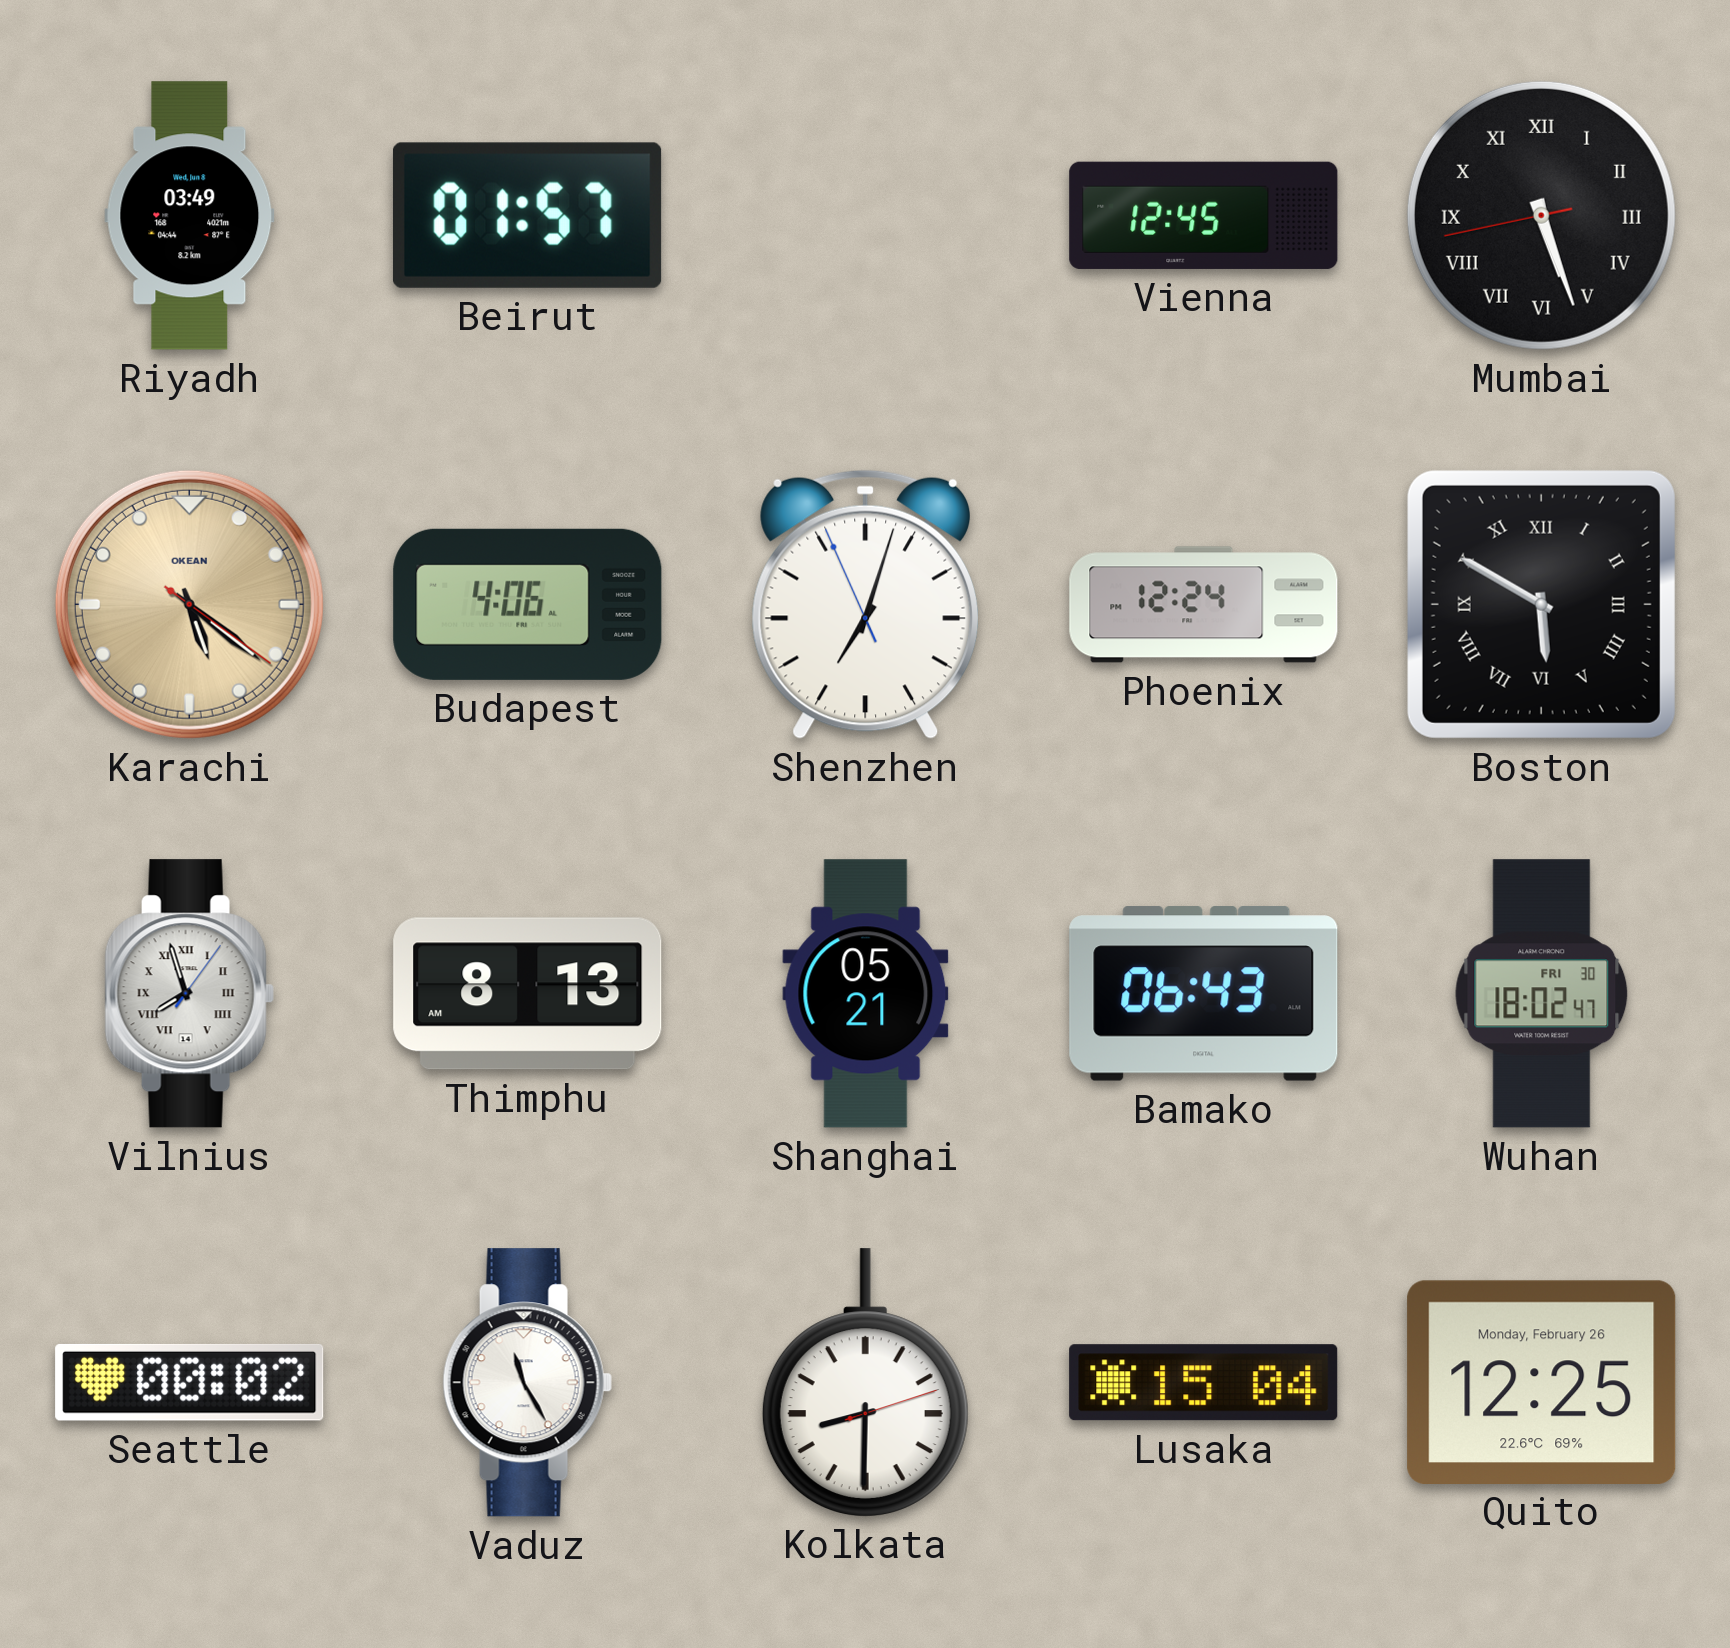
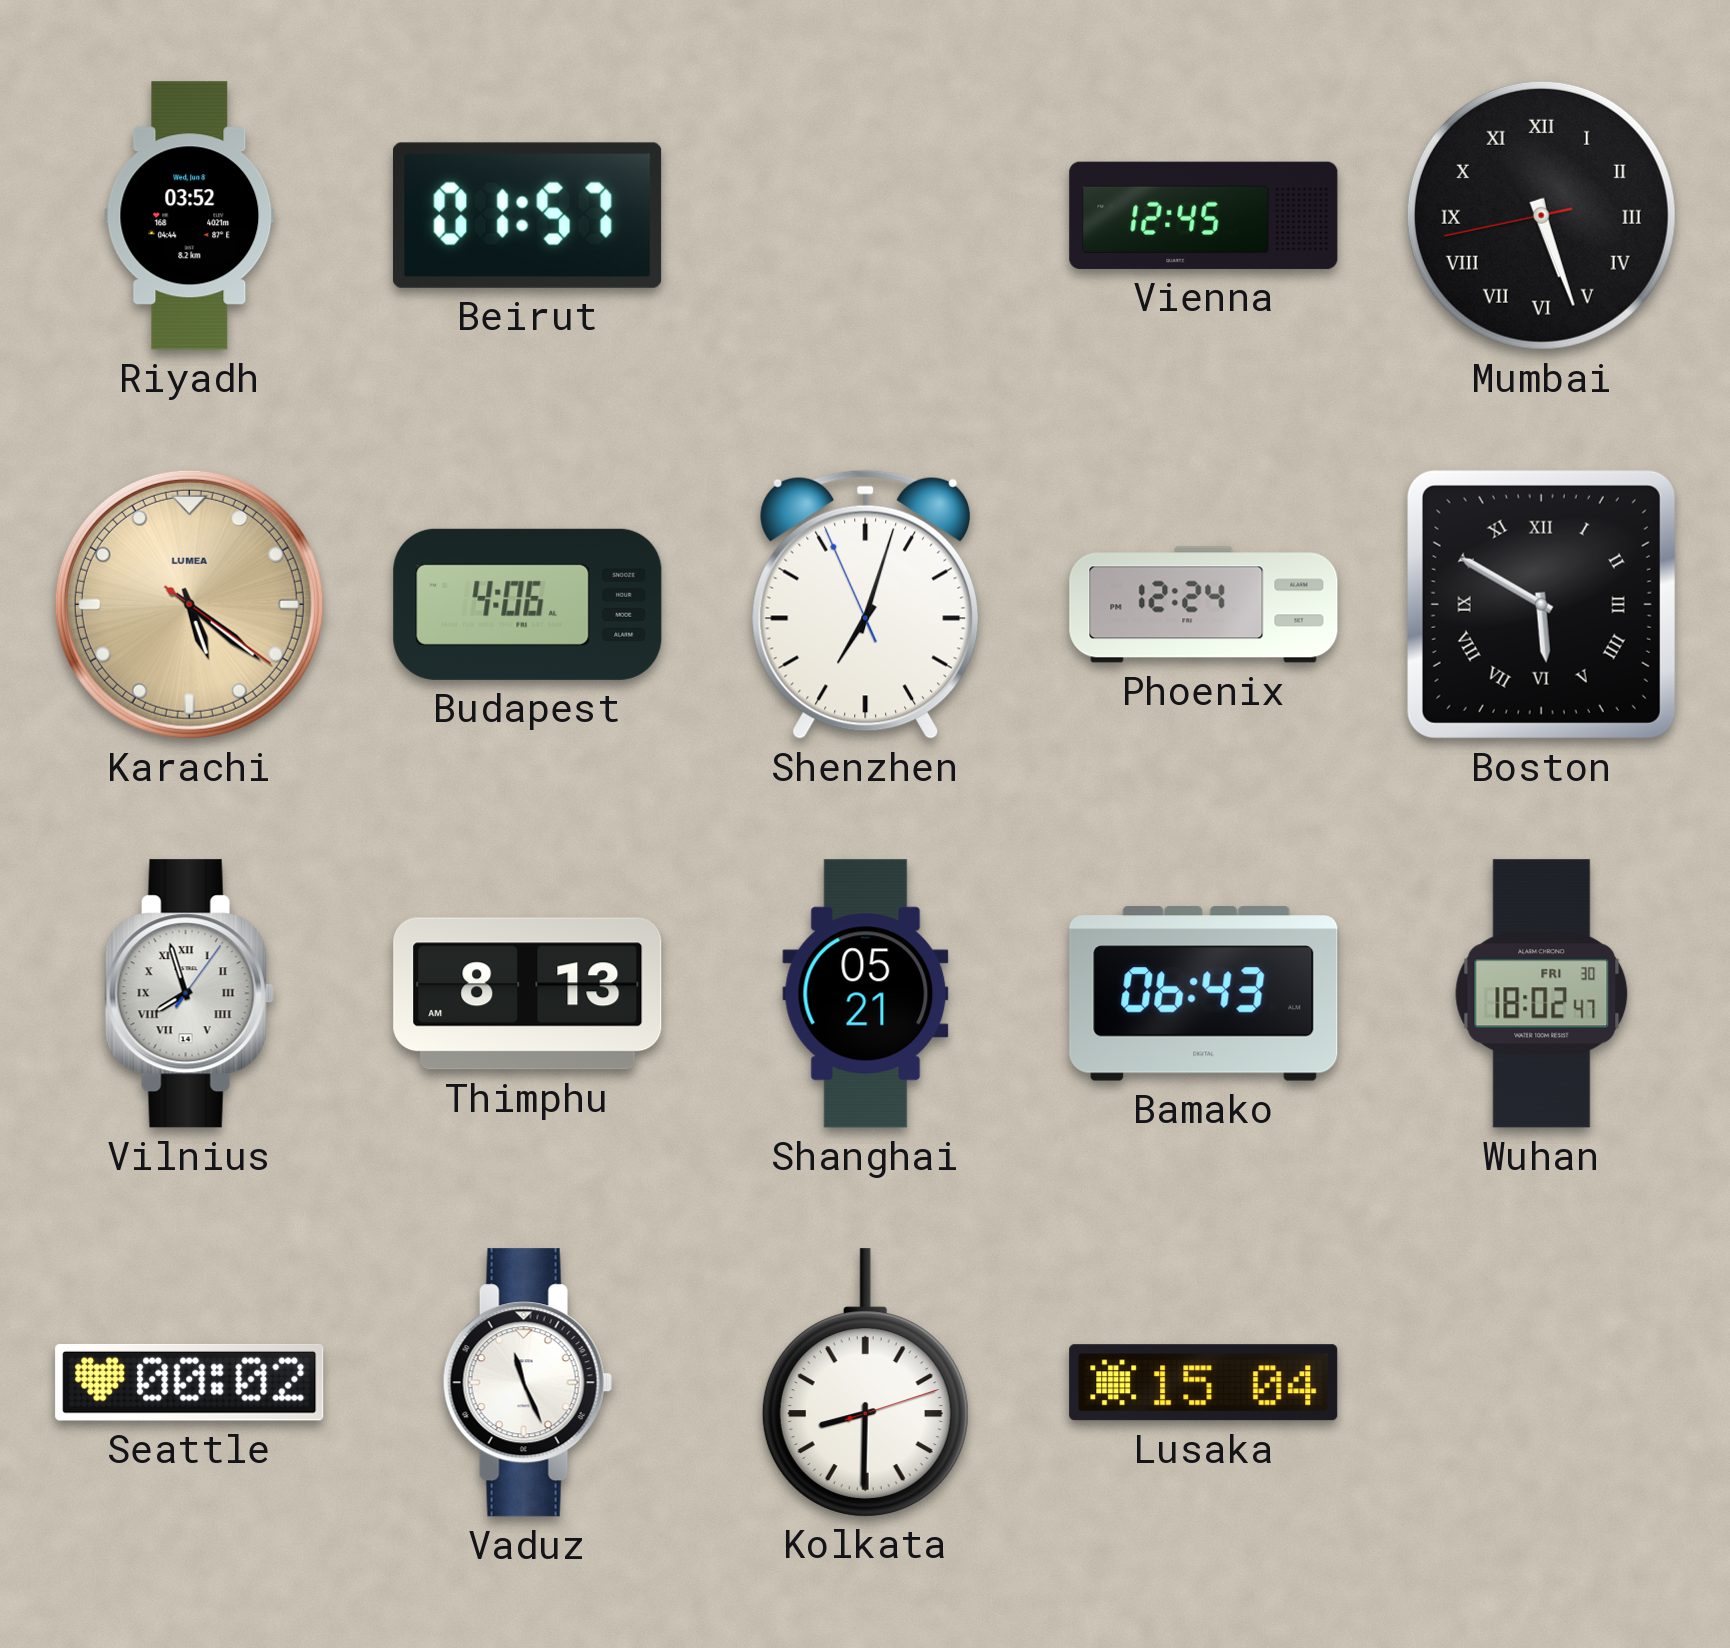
Riyadh: 03:49 -> 03:52
Karachi brand: OKEAN -> LUMEA
Vaduz: 11:25 -> 11:26
Quito: 12:25 -> none
